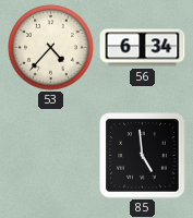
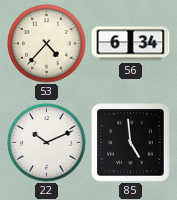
22: none -> 10:11
